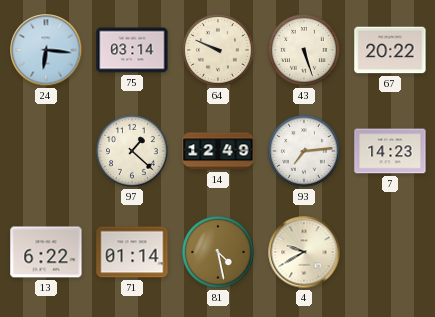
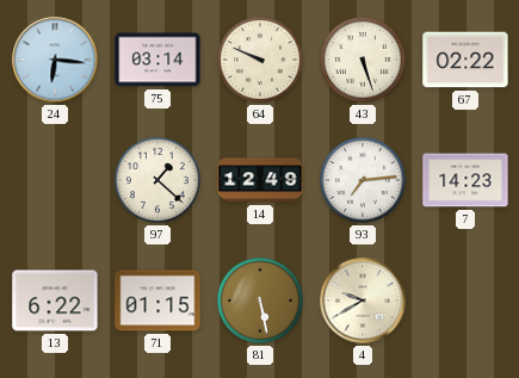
67: 20:22 -> 02:22
71: 01:14 -> 01:15
81: 4:28 -> 5:28
